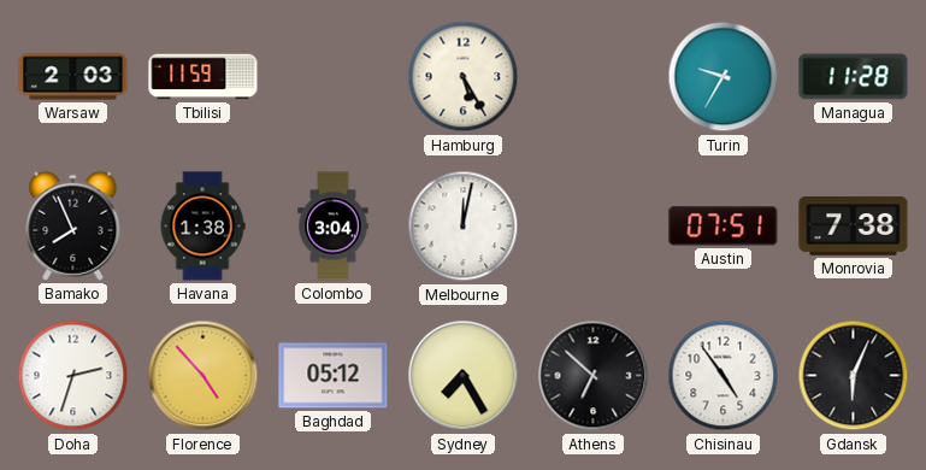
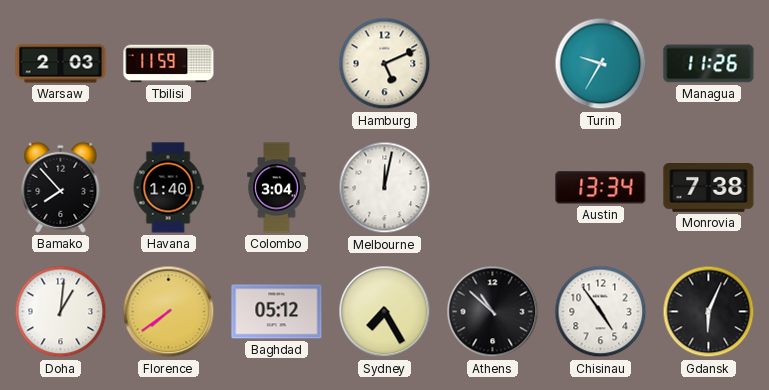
Hamburg: 5:25 -> 5:11
Managua: 11:28 -> 11:26
Bamako: 7:56 -> 7:53
Havana: 1:38 -> 1:40
Austin: 07:51 -> 13:34
Doha: 2:33 -> 1:01
Florence: 4:53 -> 7:39
Athens: 6:52 -> 10:52
